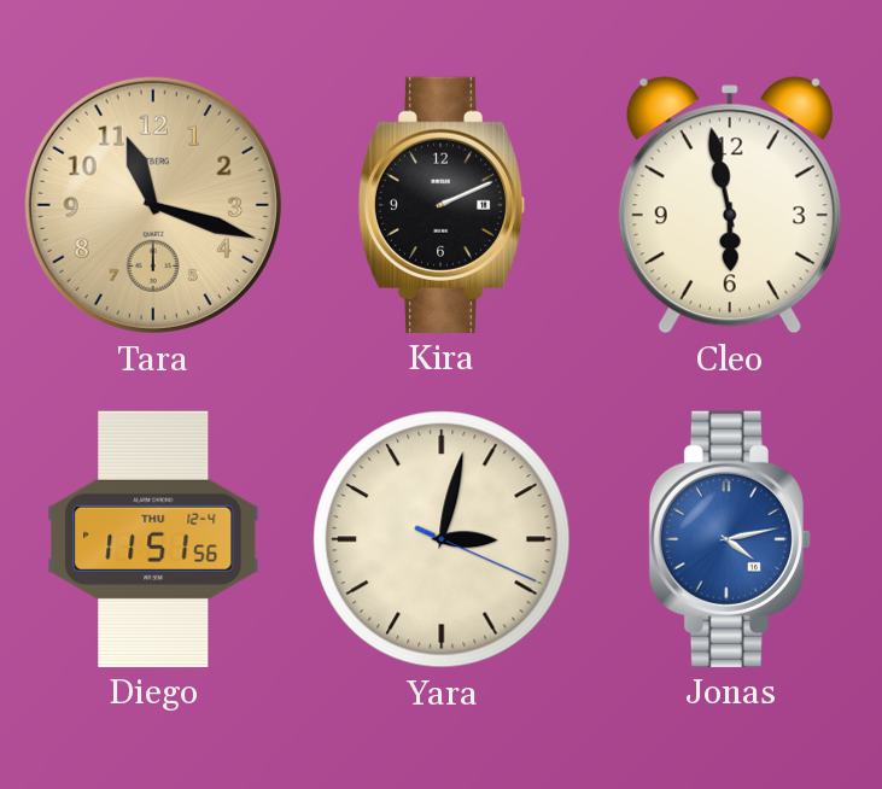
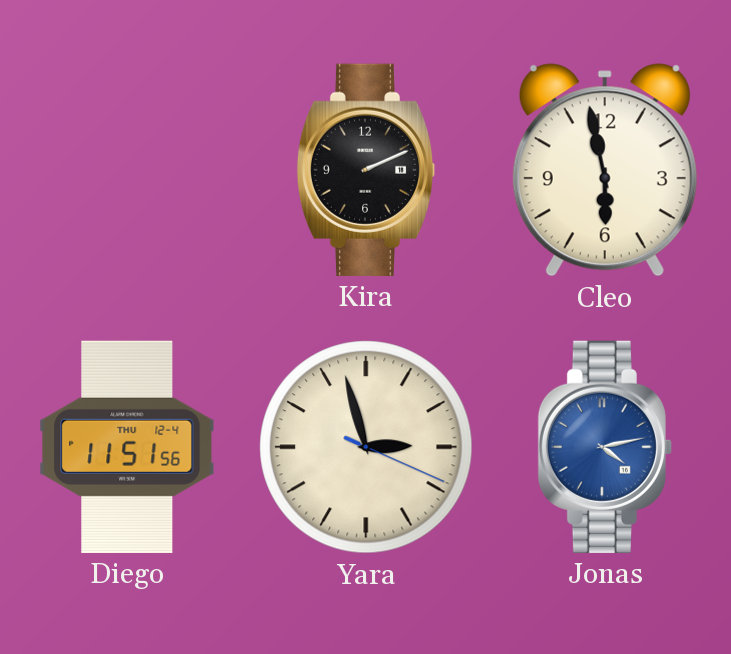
Tara: 11:18 -> none
Yara: 3:02 -> 2:57
